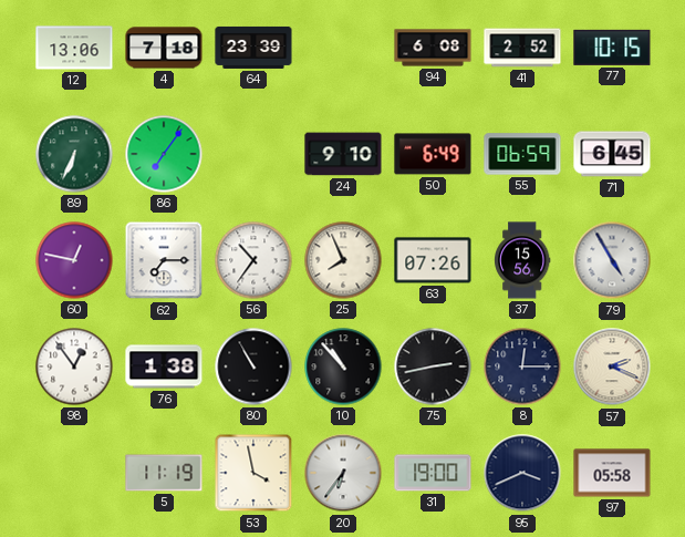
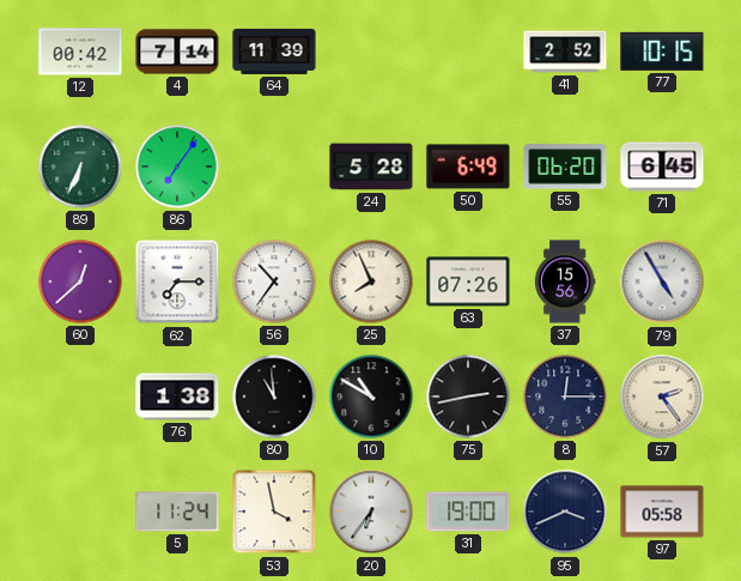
12: 13:06 -> 00:42
4: 7:18 -> 7:14
64: 23:39 -> 11:39
94: 6:08 -> none
24: 9:10 -> 5:28
55: 06:59 -> 06:20
60: 12:47 -> 12:38
98: 12:54 -> none
80: 10:55 -> 10:59
10: 10:53 -> 10:50
57: 2:19 -> 2:24
5: 11:19 -> 11:24
